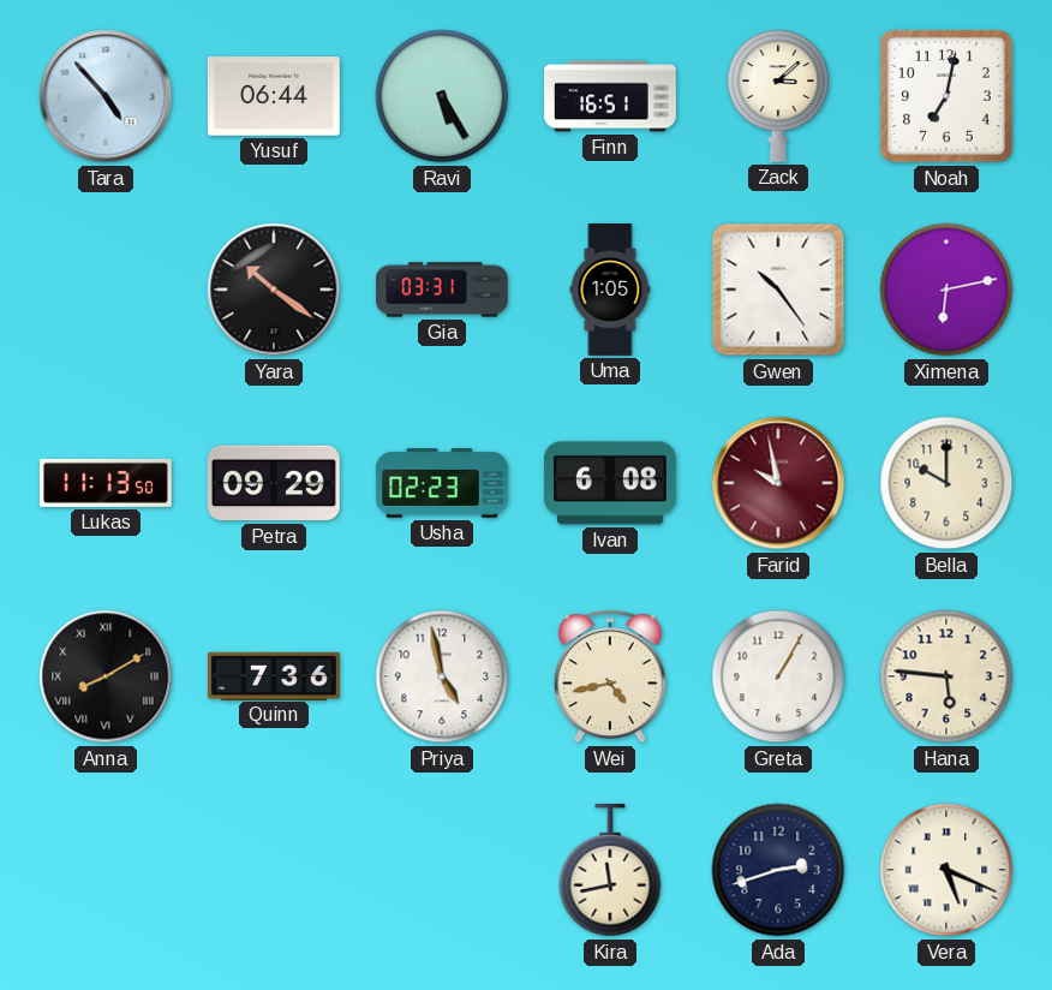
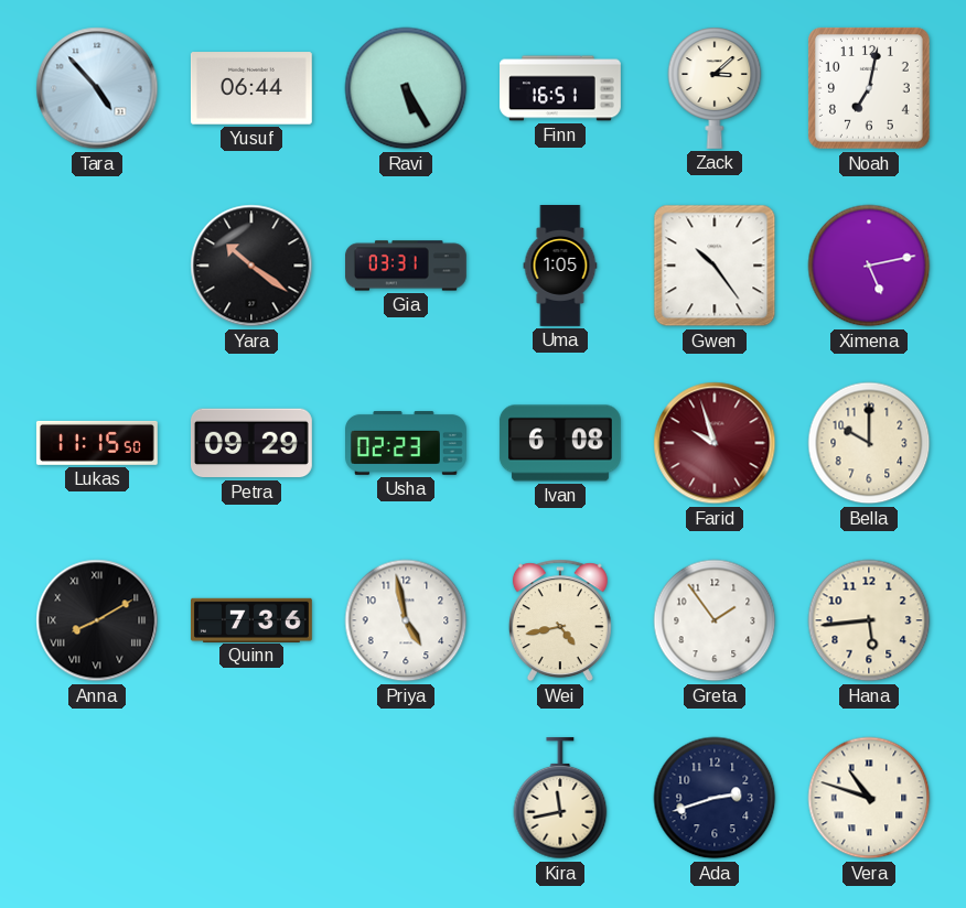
Ximena: 6:13 -> 5:13
Lukas: 11:13 -> 11:15
Farid: 9:58 -> 9:57
Greta: 1:05 -> 1:54
Hana: 5:46 -> 5:44
Vera: 5:19 -> 10:48
